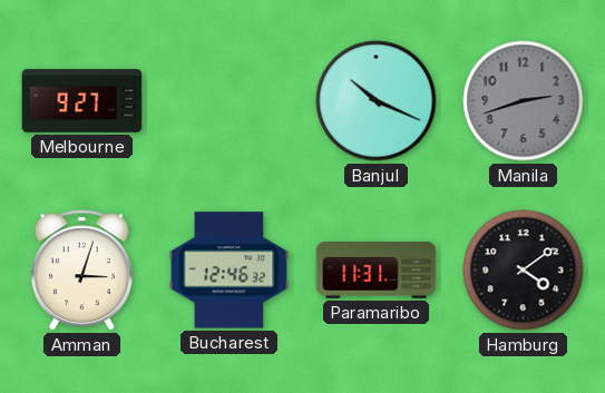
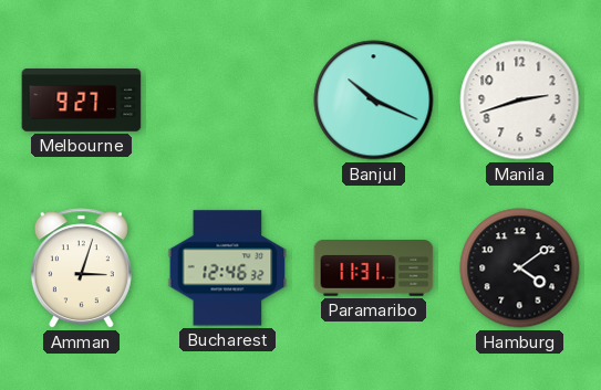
Manila dial: grey -> white
